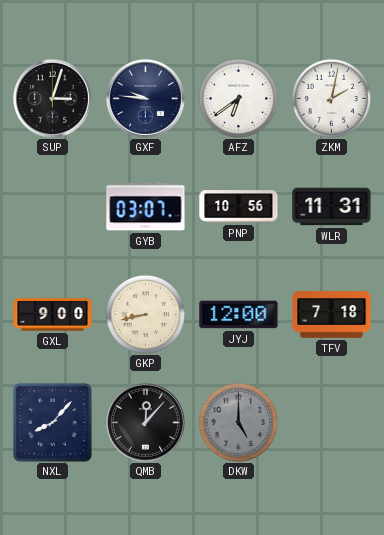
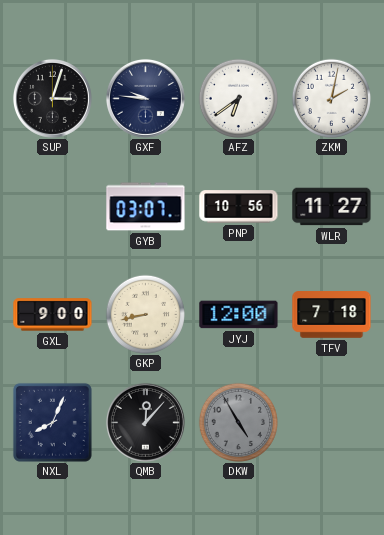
WLR: 11:31 -> 11:27
NXL: 8:07 -> 8:04
DKW: 5:00 -> 4:55
